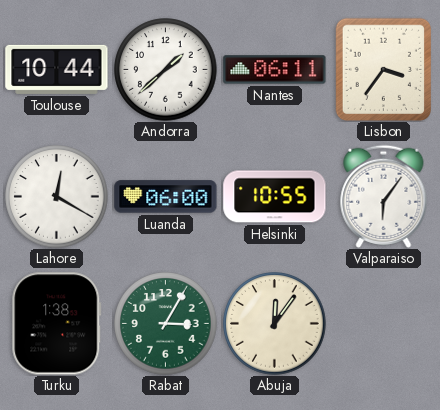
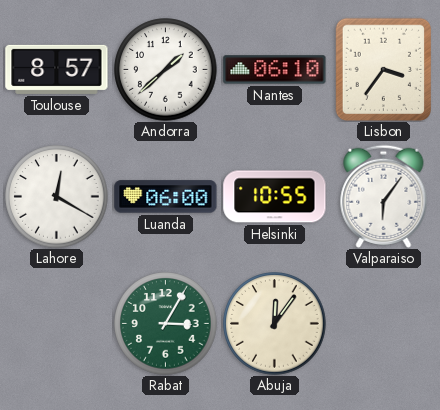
Toulouse: 10:44 -> 8:57
Nantes: 06:11 -> 06:10
Turku: 1:38 -> none
